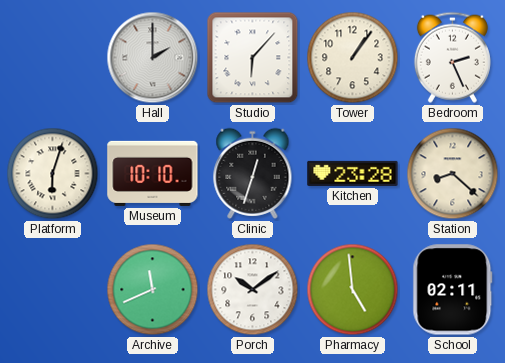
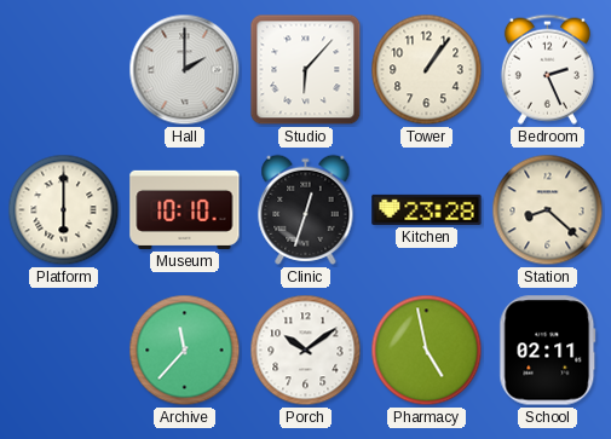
Platform: 6:03 -> 6:00
Archive: 11:41 -> 11:37
Pharmacy: 4:59 -> 4:58
